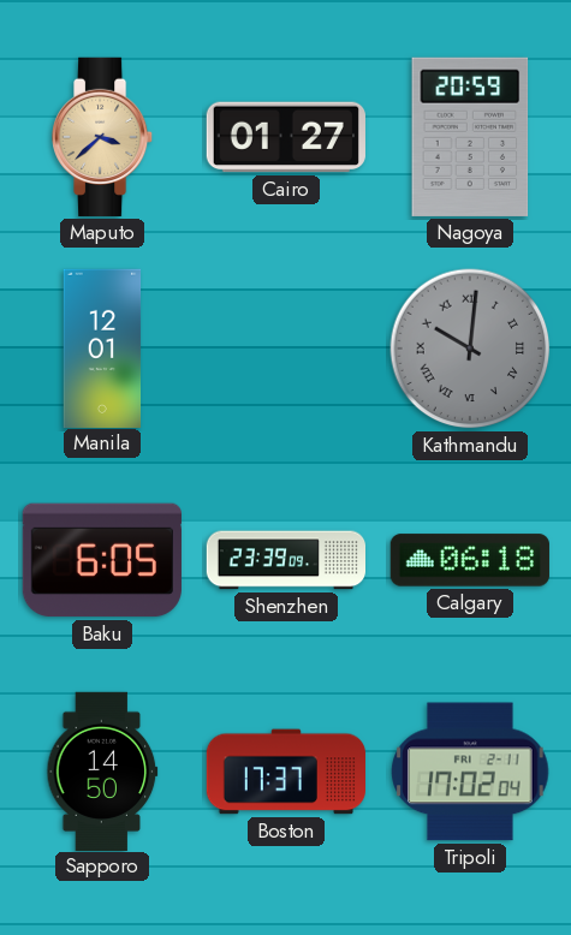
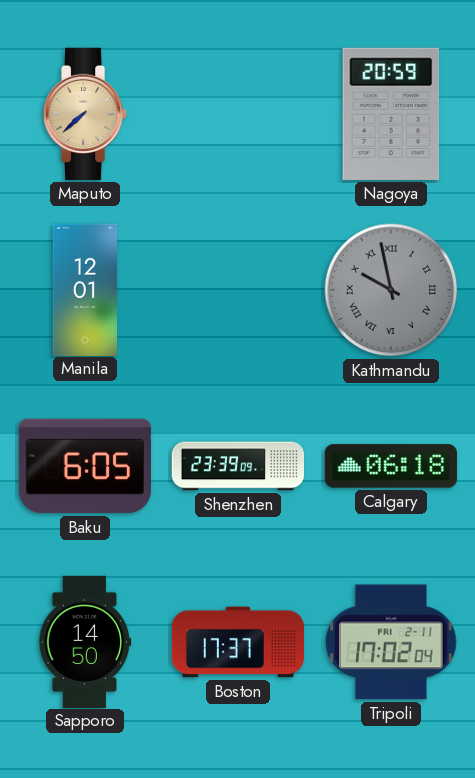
Maputo: 3:38 -> 7:38
Cairo: 01:27 -> none
Kathmandu: 10:01 -> 9:58
